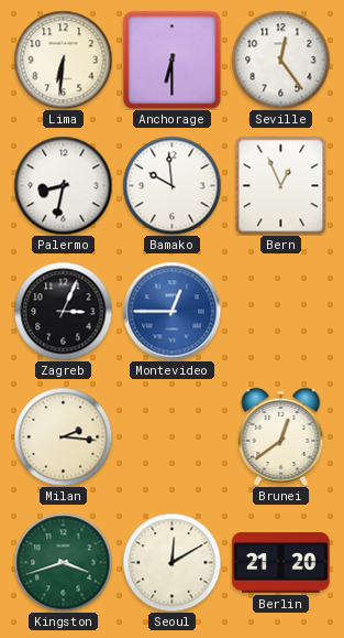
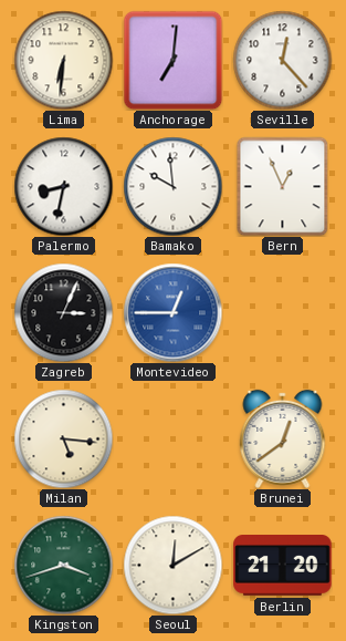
Anchorage: 6:30 -> 7:01
Seville: 12:24 -> 12:23
Milan: 2:16 -> 5:16
